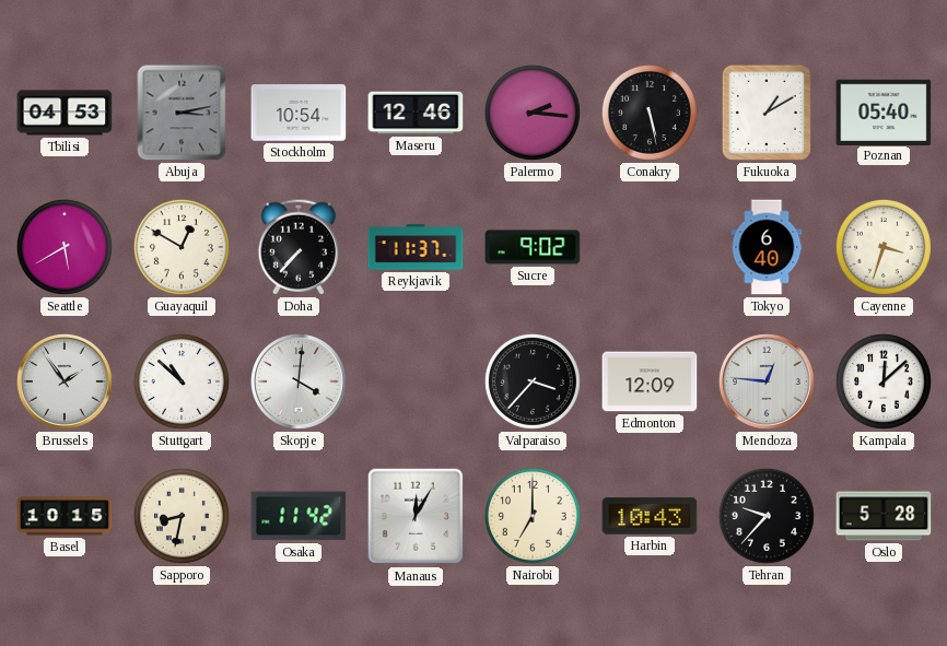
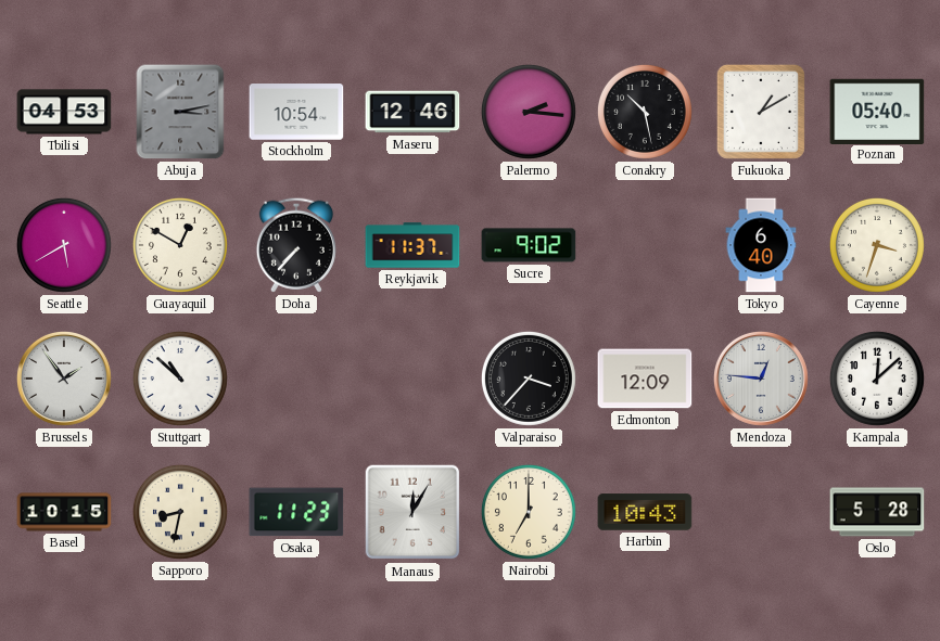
Conakry: 5:28 -> 10:28
Skopje: 4:01 -> none
Osaka: 11:42 -> 11:23
Tehran: 9:37 -> none
